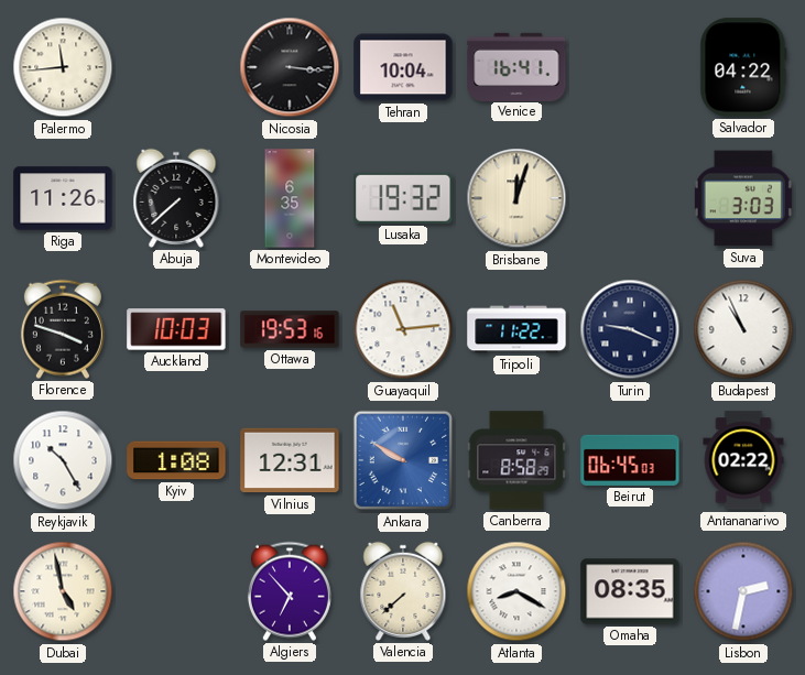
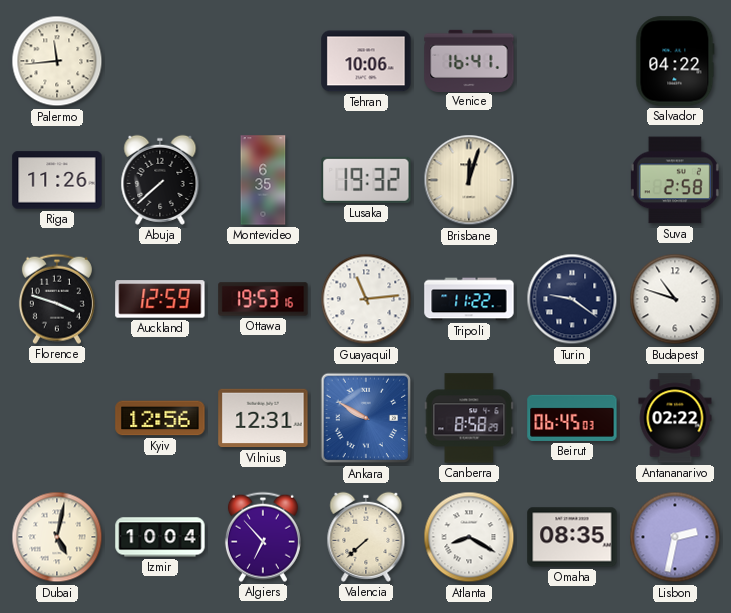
Nicosia: 3:16 -> none
Tehran: 10:04 -> 10:06
Suva: 3:03 -> 2:58
Auckland: 10:03 -> 12:59
Turin: 9:19 -> 9:21
Budapest: 10:56 -> 10:48
Reykjavik: 10:25 -> none
Kyiv: 1:08 -> 12:56
Dubai: 4:58 -> 5:02
Izmir: none -> 10:04
